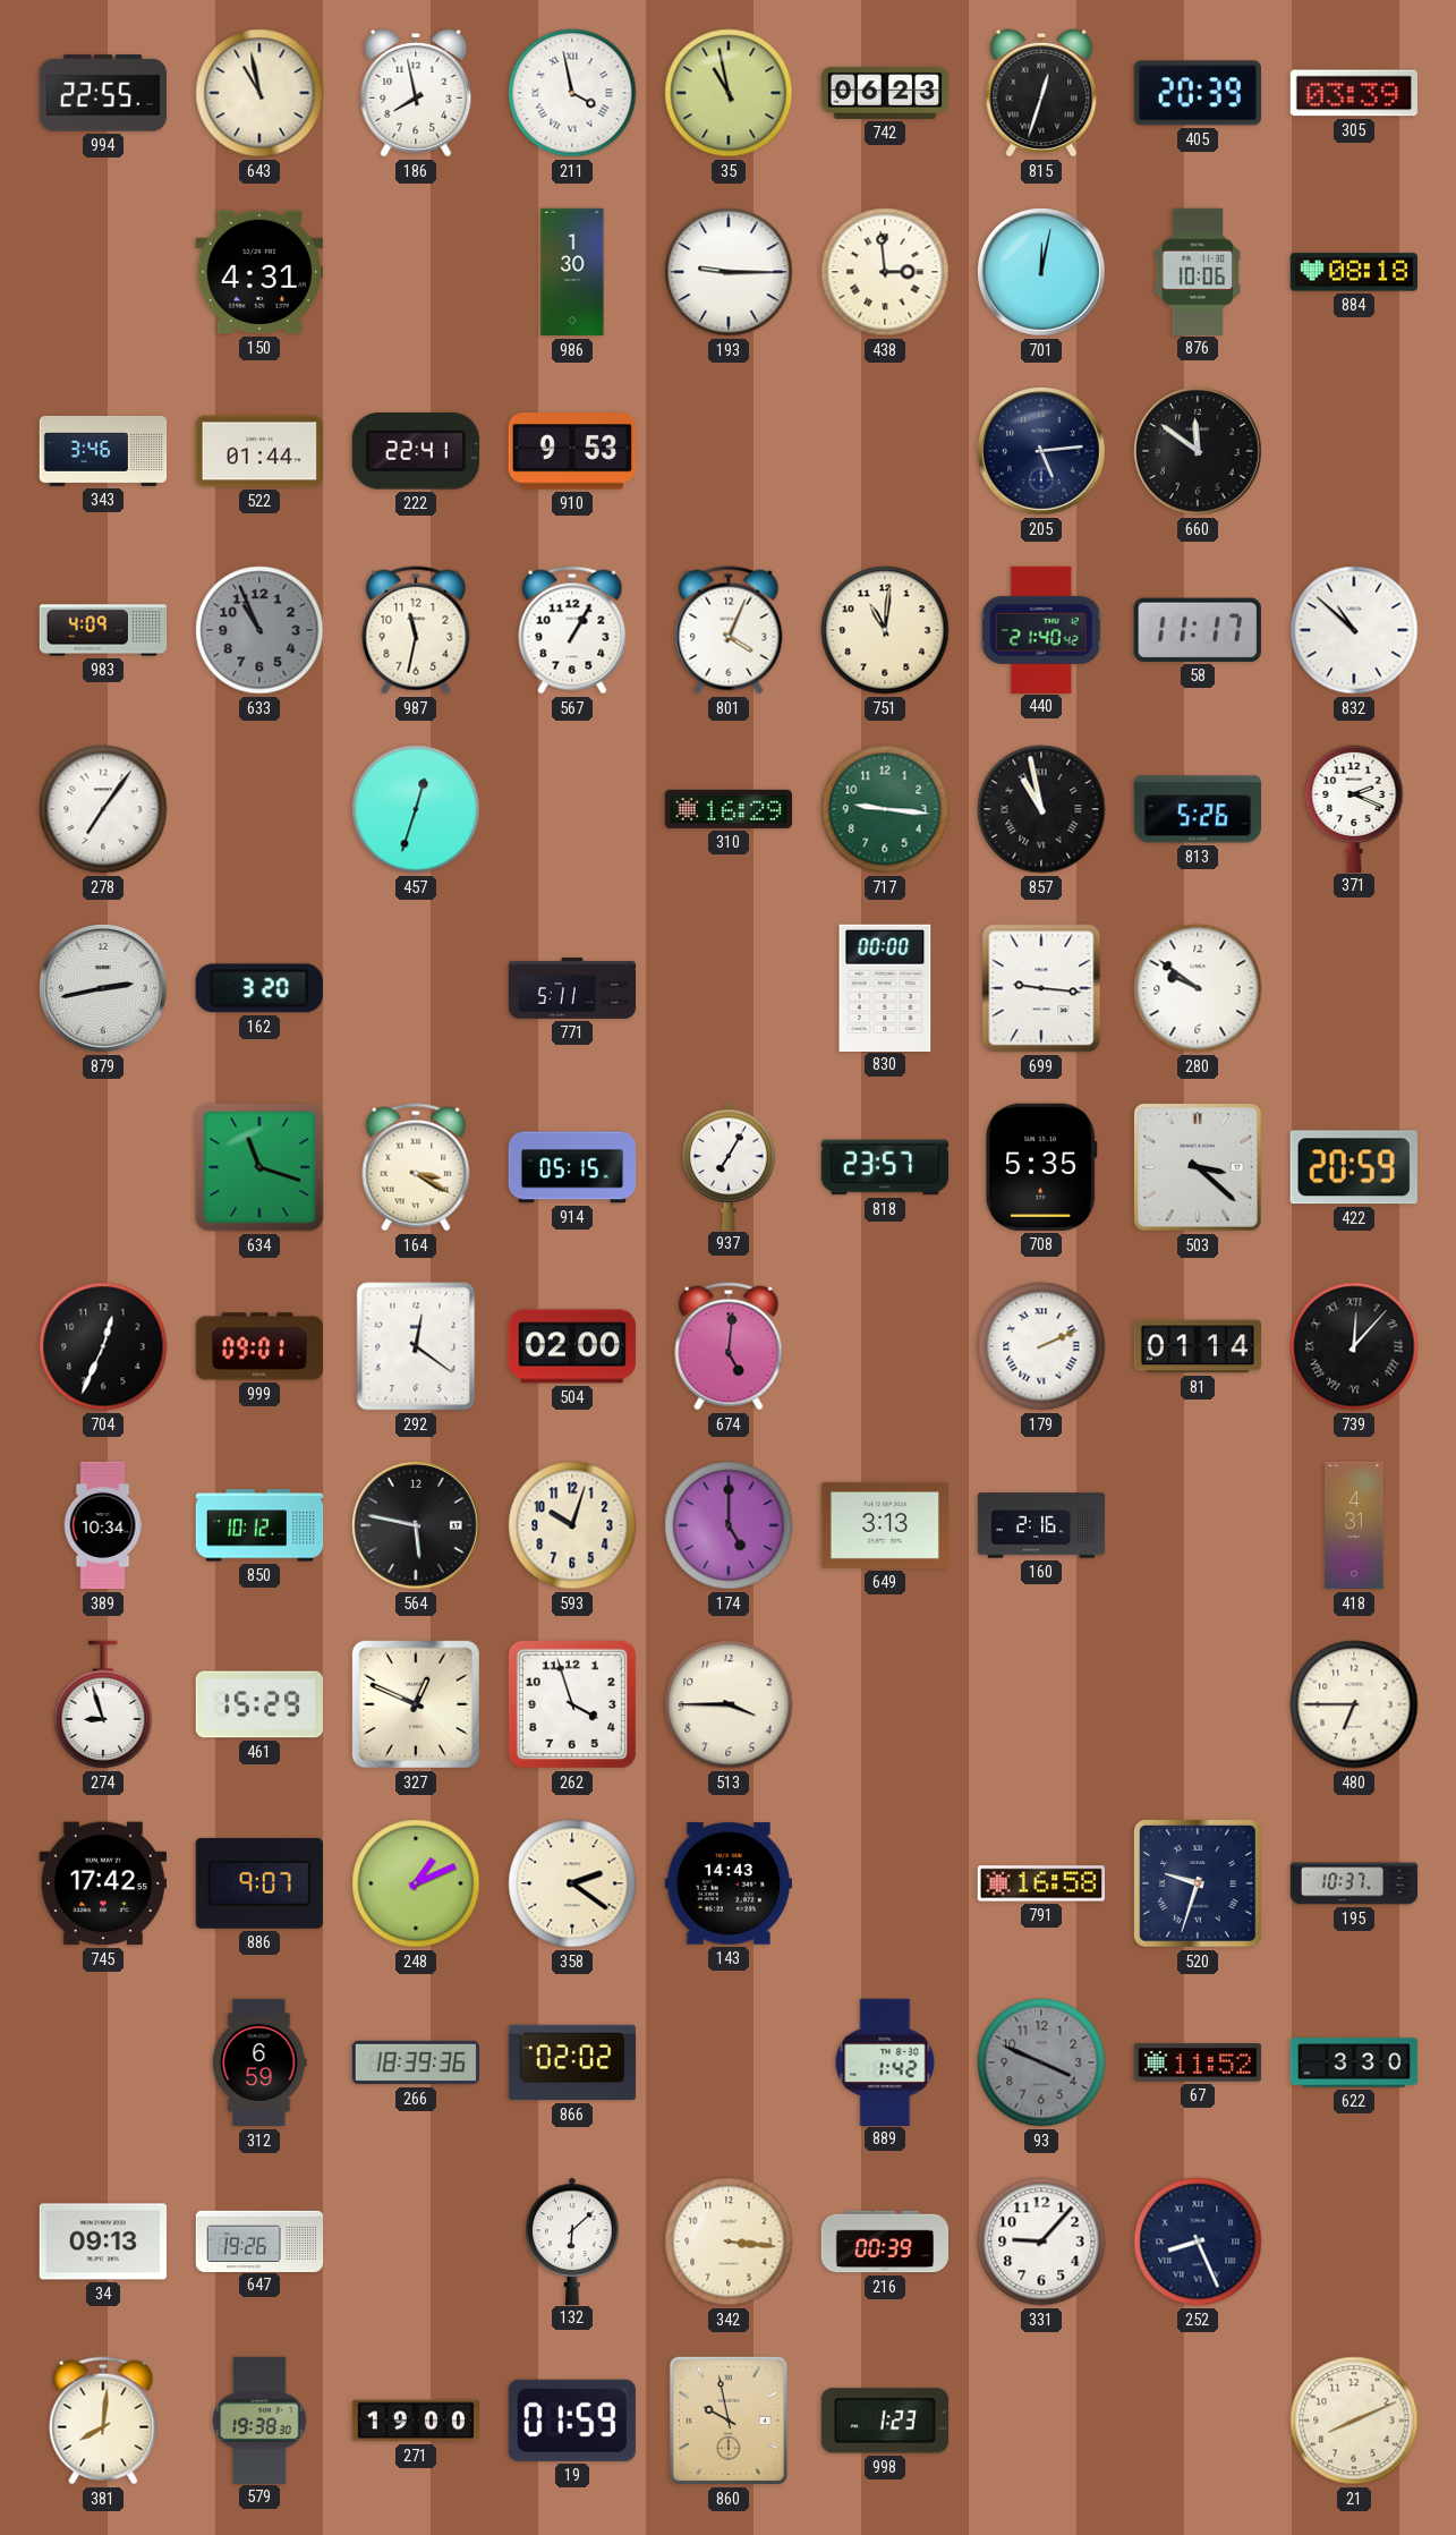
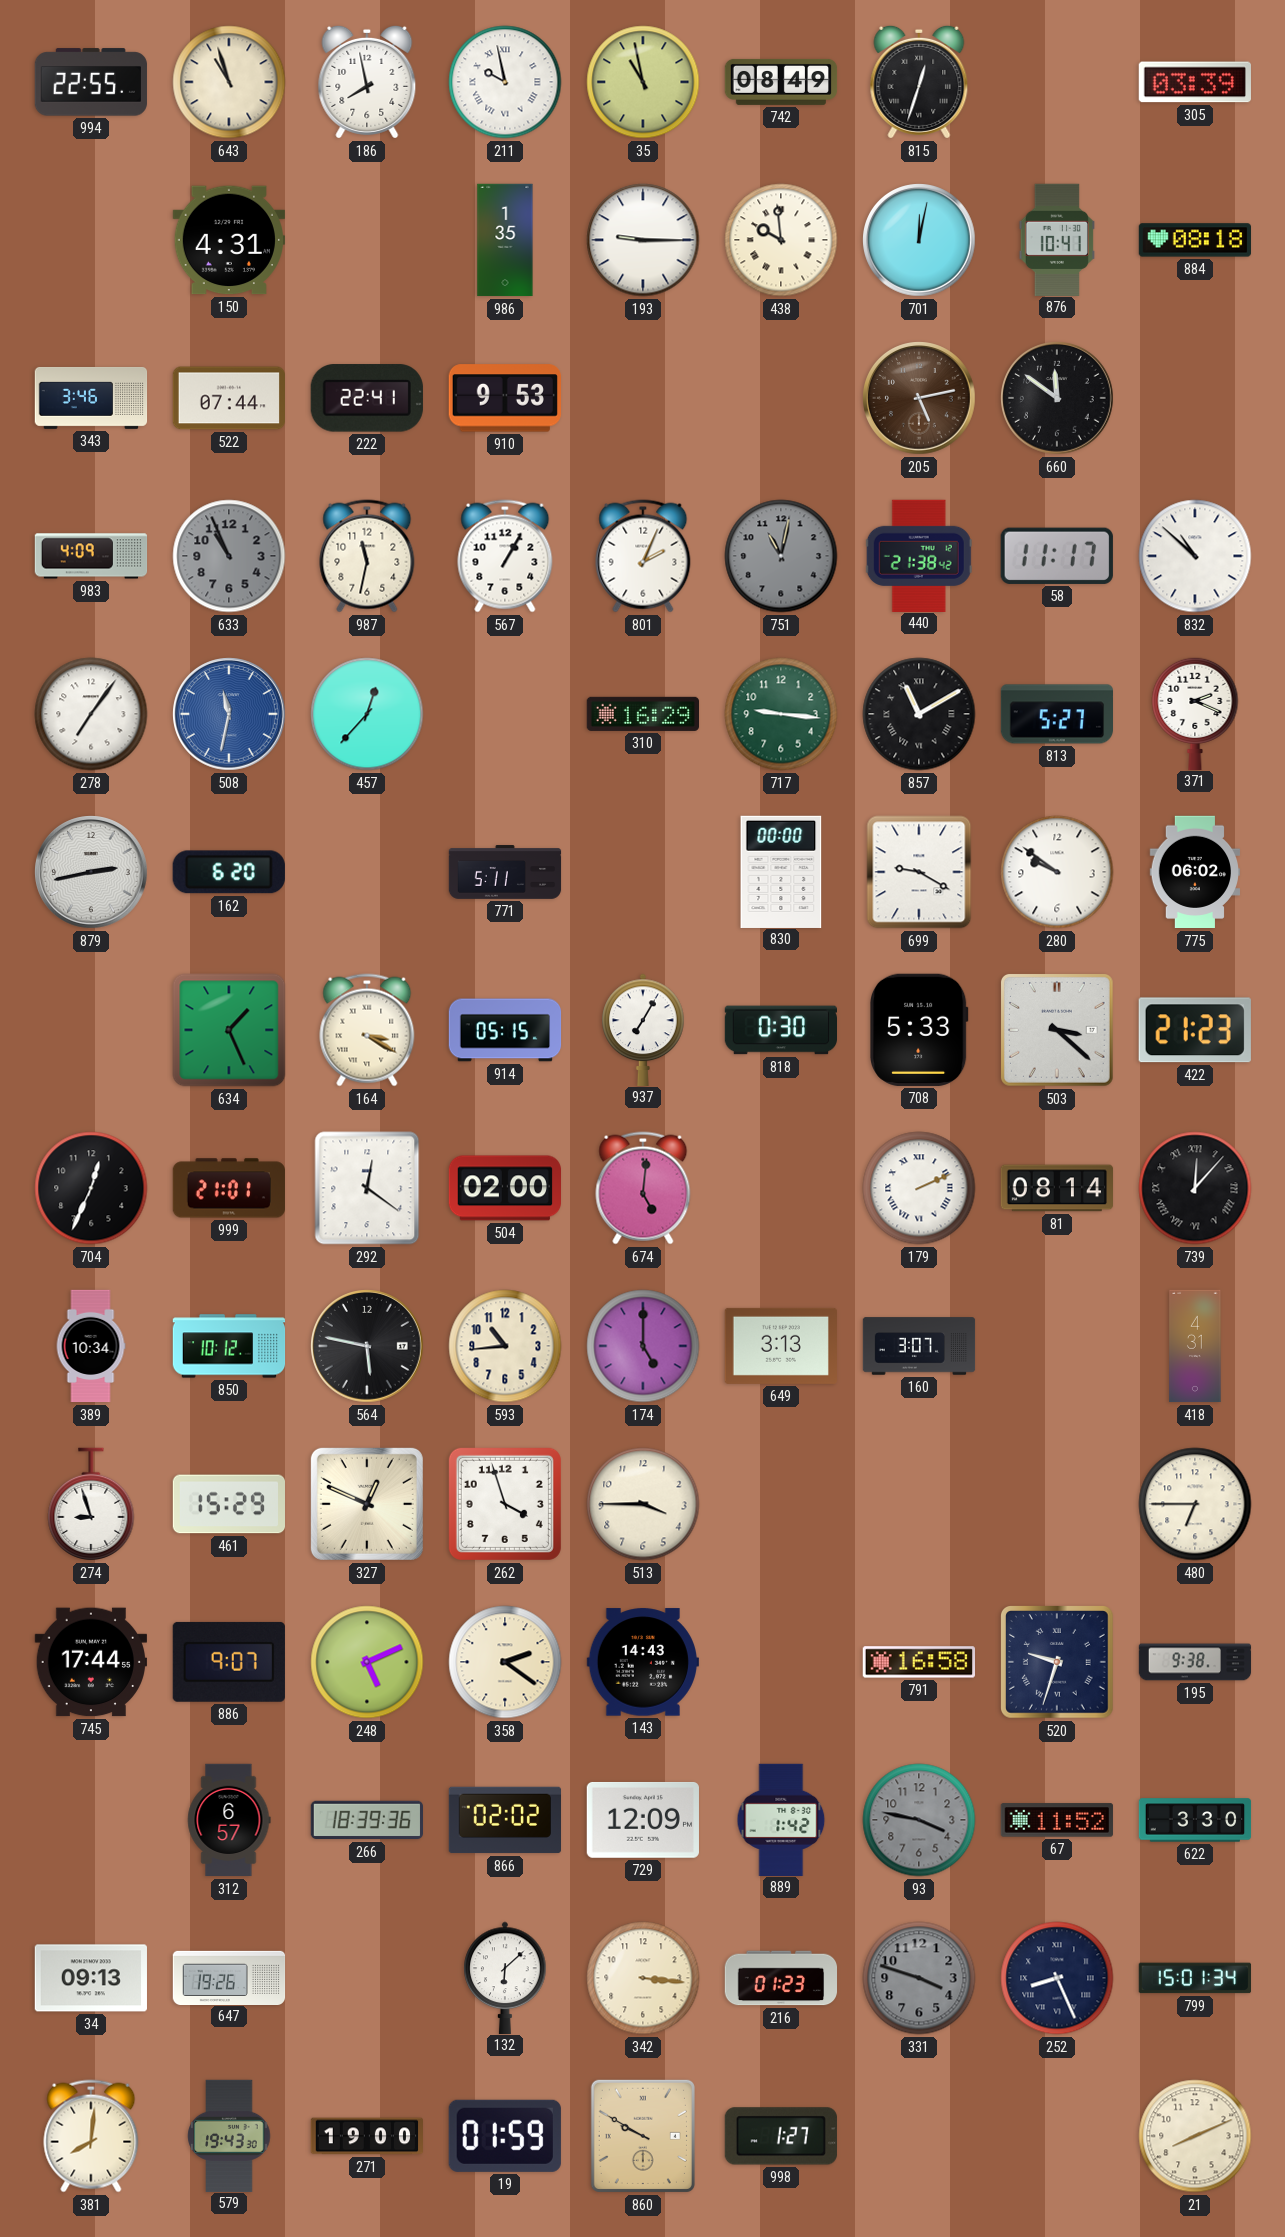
643: 10:58 -> 10:57
211: 3:58 -> 9:58
742: 06:23 -> 08:49
405: 20:39 -> none
986: 1:30 -> 1:35
438: 2:59 -> 9:59
876: 10:06 -> 10:41
522: 01:44 -> 07:44
205: 5:14 -> 5:13
205 dial: navy -> brown
801: 4:04 -> 2:04
751: 11:01 -> 11:02
751 dial: cream -> grey
440: 21:40 -> 21:38
508: none -> 11:32
457: 12:33 -> 12:37
857: 10:58 -> 11:10
813: 5:26 -> 5:27
162: 3:20 -> 6:20
699: 9:16 -> 9:20
775: none -> 06:02
634: 11:18 -> 1:26
818: 23:57 -> 0:30
708: 5:35 -> 5:33
422: 20:59 -> 21:23
999: 09:01 -> 21:01
81: 01:14 -> 08:14
593: 10:03 -> 10:44
160: 2:16 -> 3:07
745: 17:42 -> 17:44
248: 1:11 -> 5:11
195: 10:37 -> 9:38
312: 6:59 -> 6:57
729: none -> 12:09
93: 3:49 -> 3:47
216: 00:39 -> 01:23
331: 9:07 -> 3:48
331 dial: white -> grey
799: none -> 15:01
579: 19:38 -> 19:43
860: 9:58 -> 9:50
998: 1:23 -> 1:27
